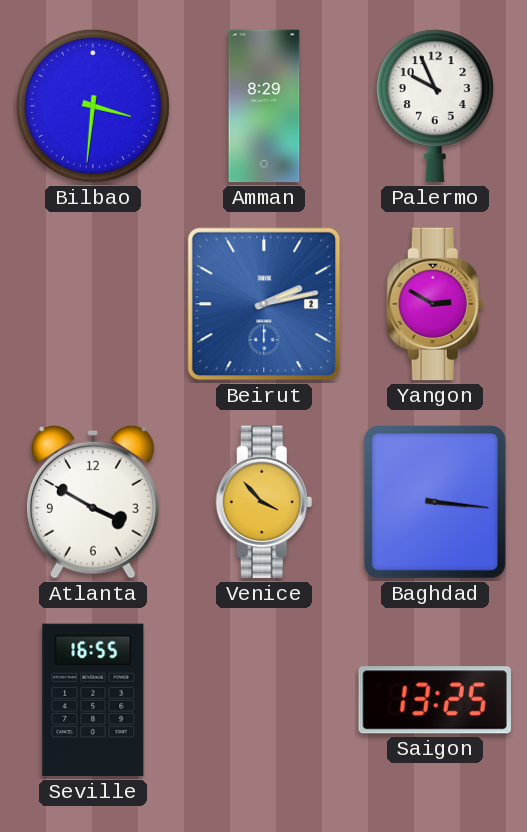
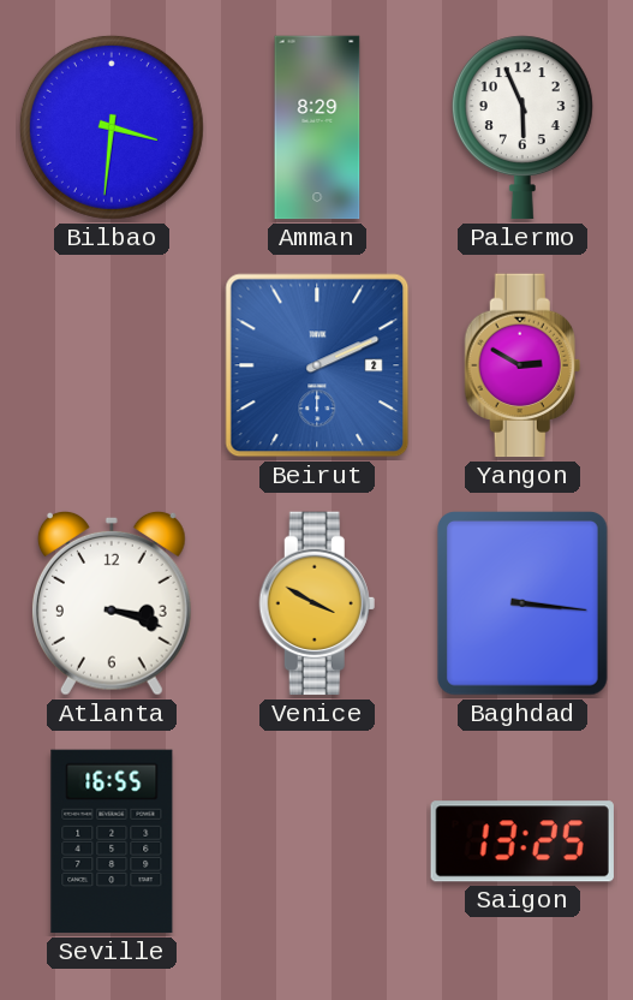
Palermo: 9:56 -> 5:56
Beirut: 2:13 -> 2:11
Atlanta: 3:50 -> 3:18
Venice: 3:53 -> 3:50
